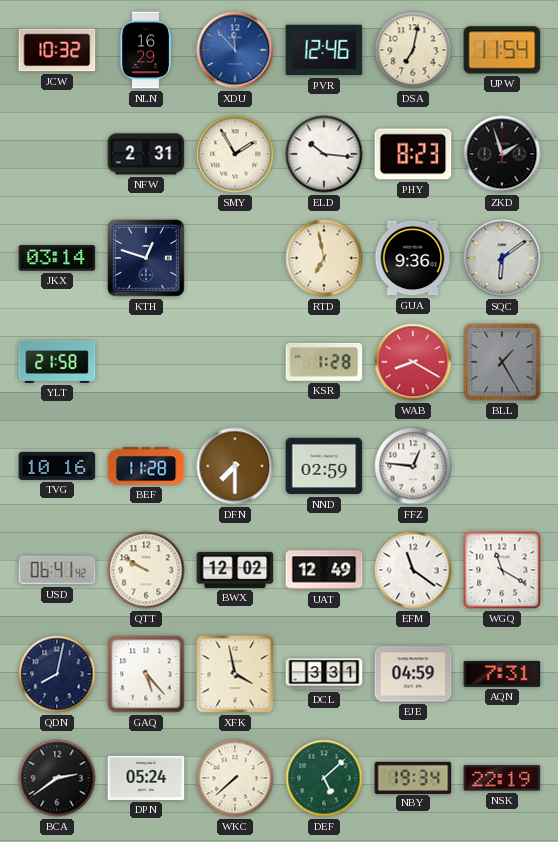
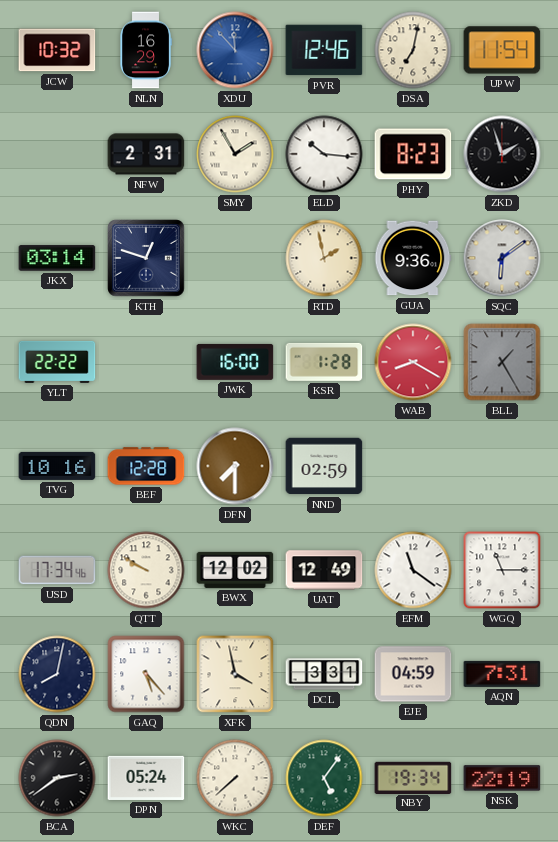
RTD: 6:58 -> 1:58
YLT: 21:58 -> 22:22
JWK: none -> 16:00
BEF: 11:28 -> 12:28
FFZ: 12:46 -> none
USD: 06:41 -> 17:34
WGQ: 11:20 -> 11:15
DEF: 5:08 -> 5:06
